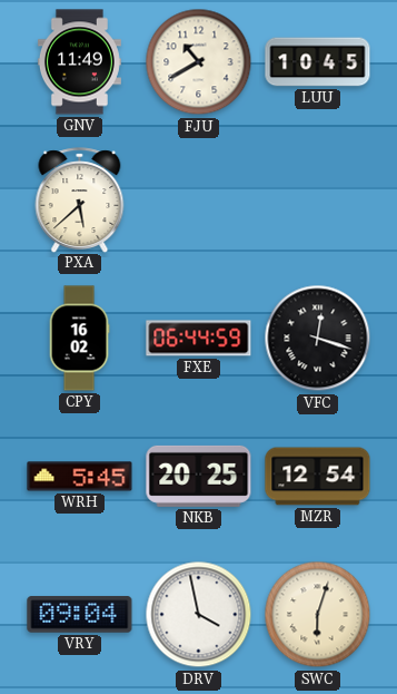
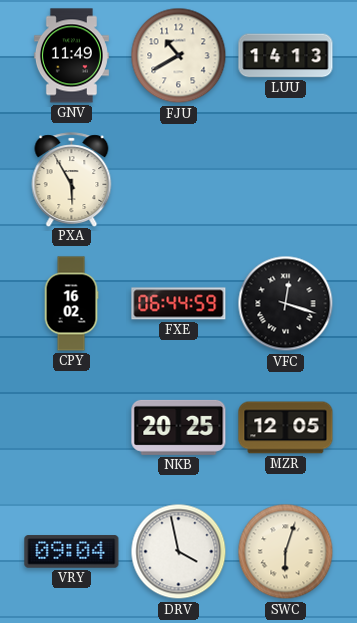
LUU: 10:45 -> 14:13
PXA: 5:38 -> 5:55
WRH: 5:45 -> none
MZR: 12:54 -> 12:05
